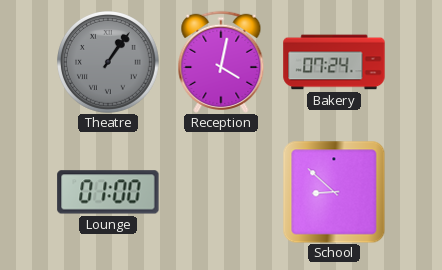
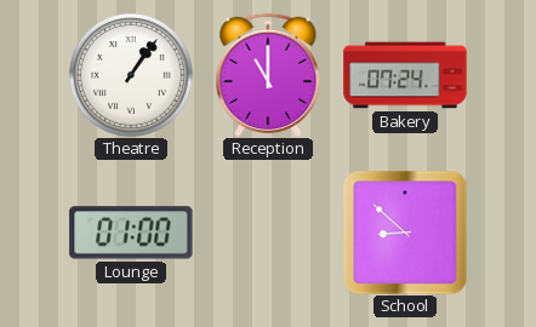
Theatre dial: grey -> white
Reception: 4:02 -> 11:00
